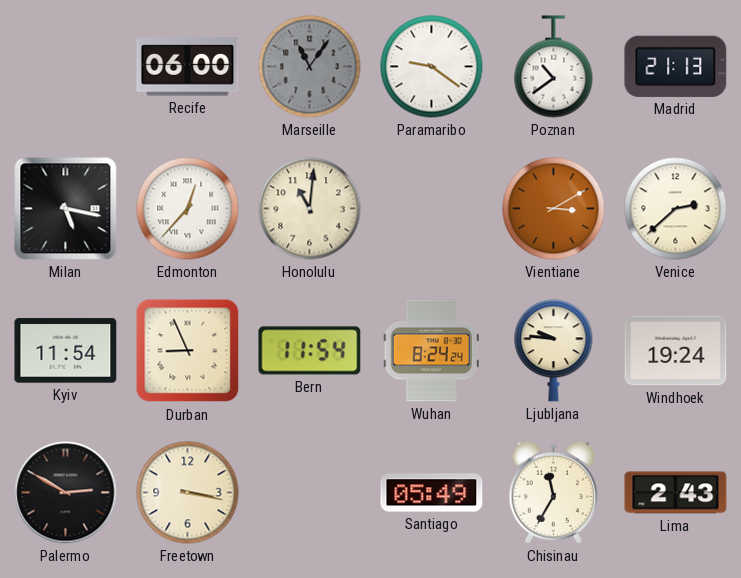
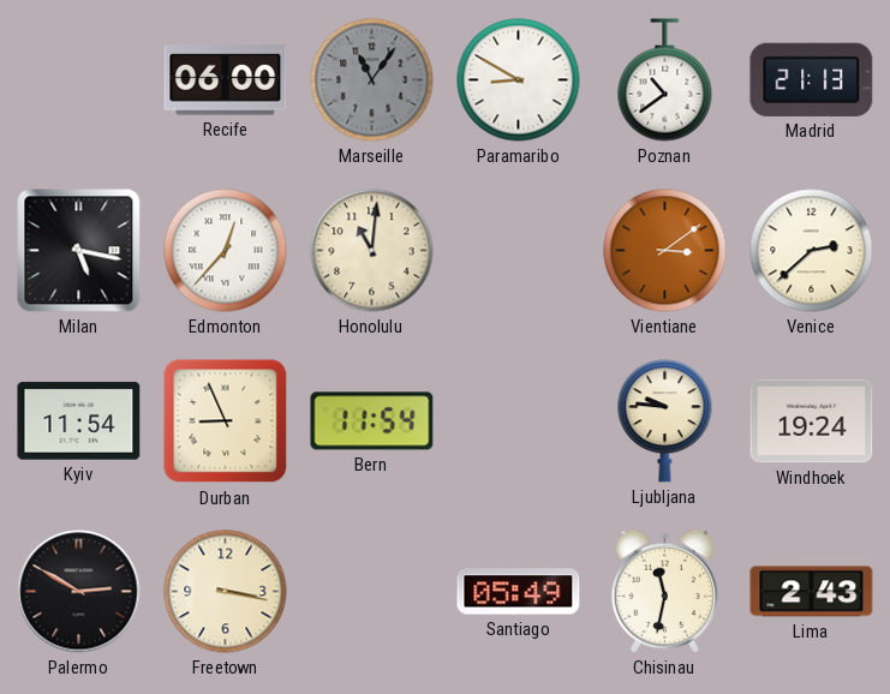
Paramaribo: 9:21 -> 8:50
Vientiane: 3:10 -> 3:09
Wuhan: 8:24 -> none
Chisinau: 11:35 -> 11:32
